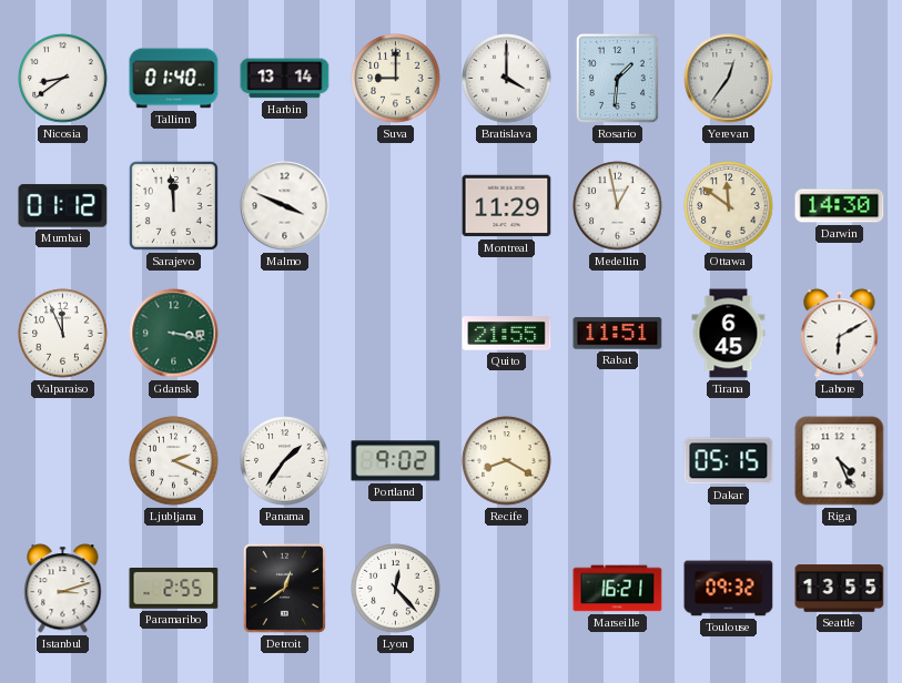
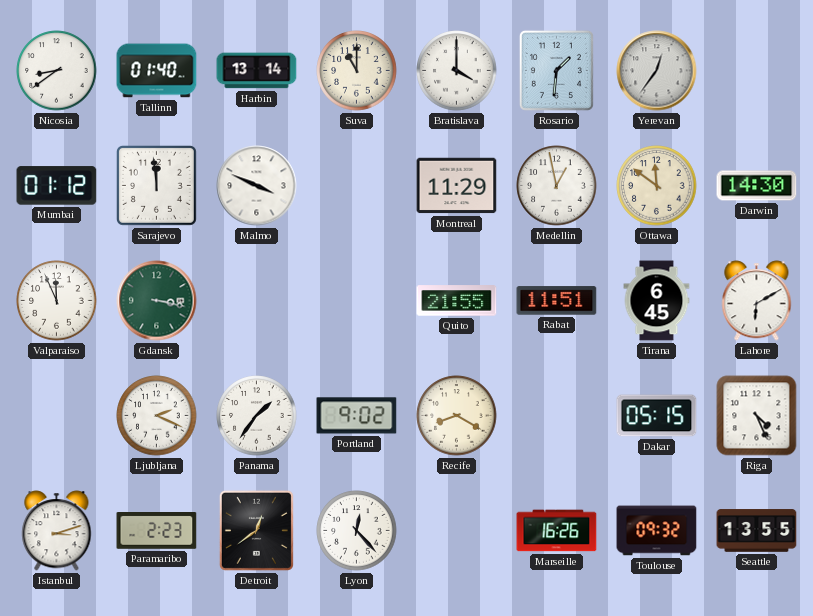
Suva: 9:00 -> 11:00
Paramaribo: 2:55 -> 2:23
Marseille: 16:21 -> 16:26
